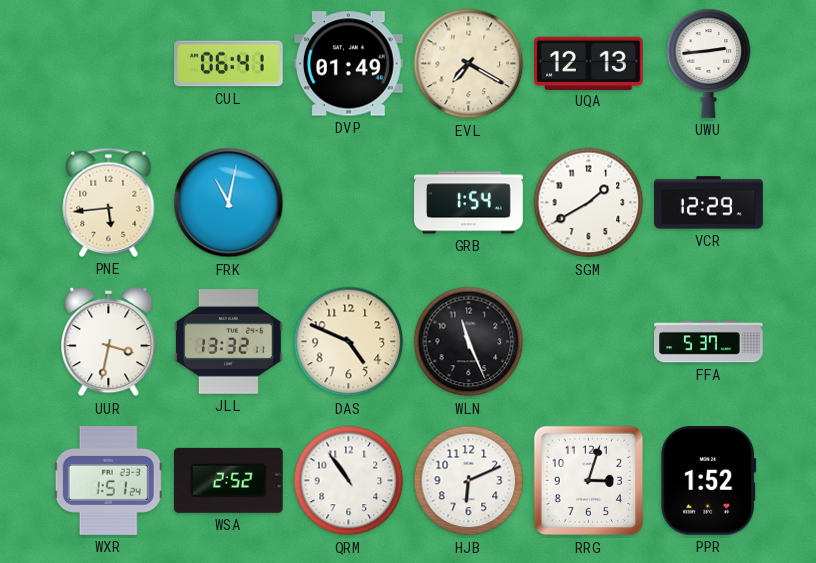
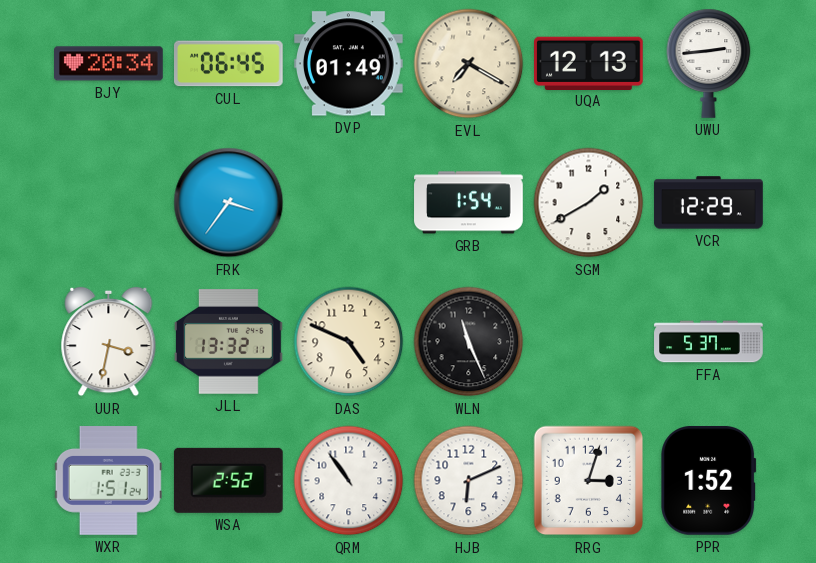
BJY: none -> 20:34
CUL: 06:41 -> 06:45
PNE: 5:44 -> none
FRK: 11:02 -> 3:36
